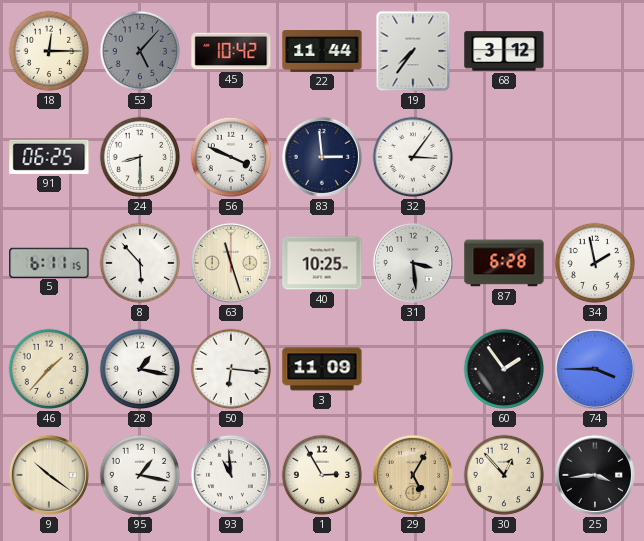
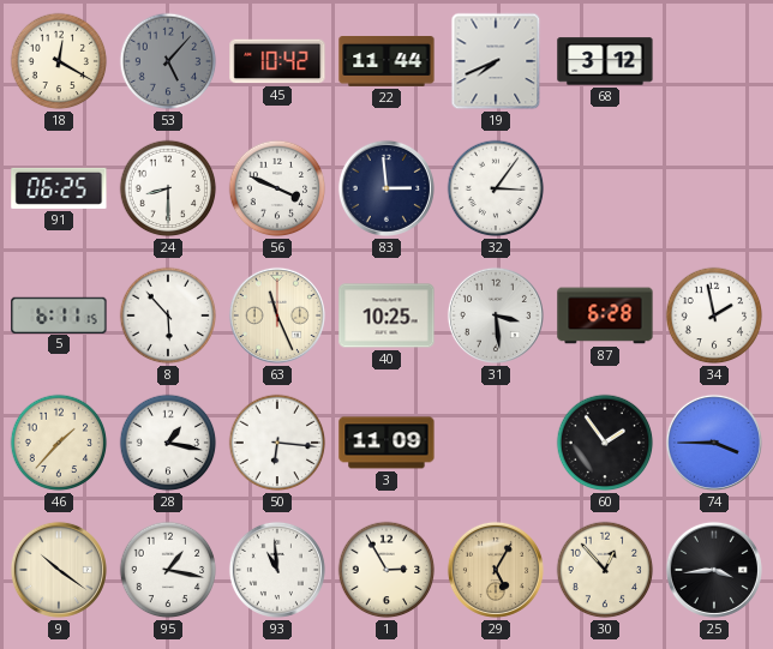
18: 12:15 -> 12:20
19: 7:36 -> 7:41
63: 11:27 -> 11:26
